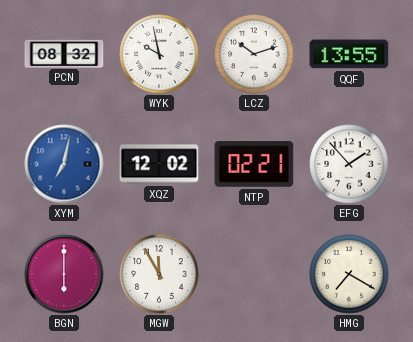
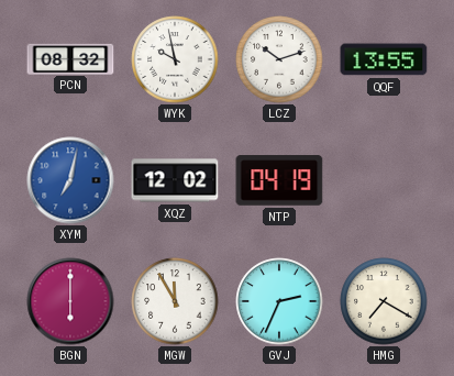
NTP: 02:21 -> 04:19
EFG: 1:53 -> none
GVJ: none -> 2:34
